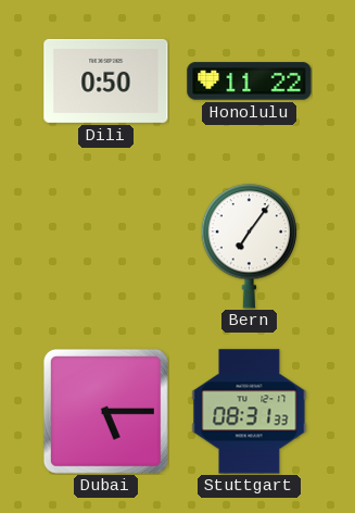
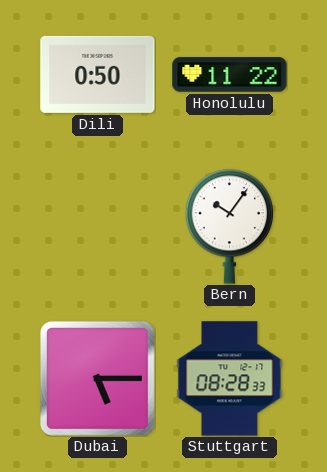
Bern: 7:06 -> 10:06
Stuttgart: 08:31 -> 08:28
